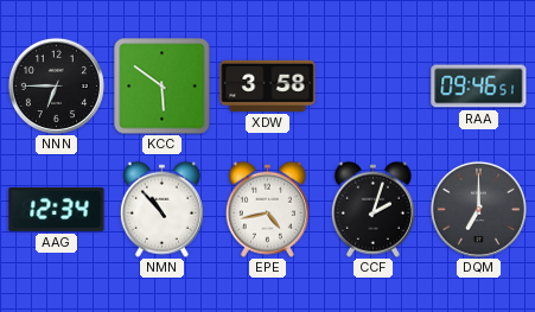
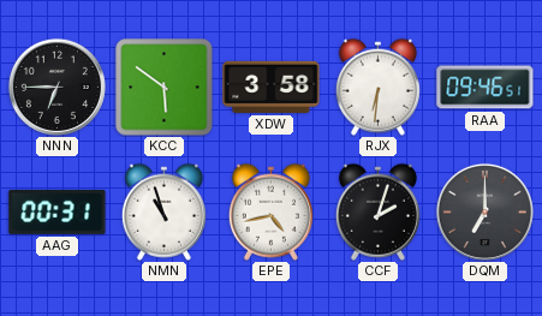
RJX: none -> 6:31
AAG: 12:34 -> 00:31
NMN: 10:53 -> 10:57
